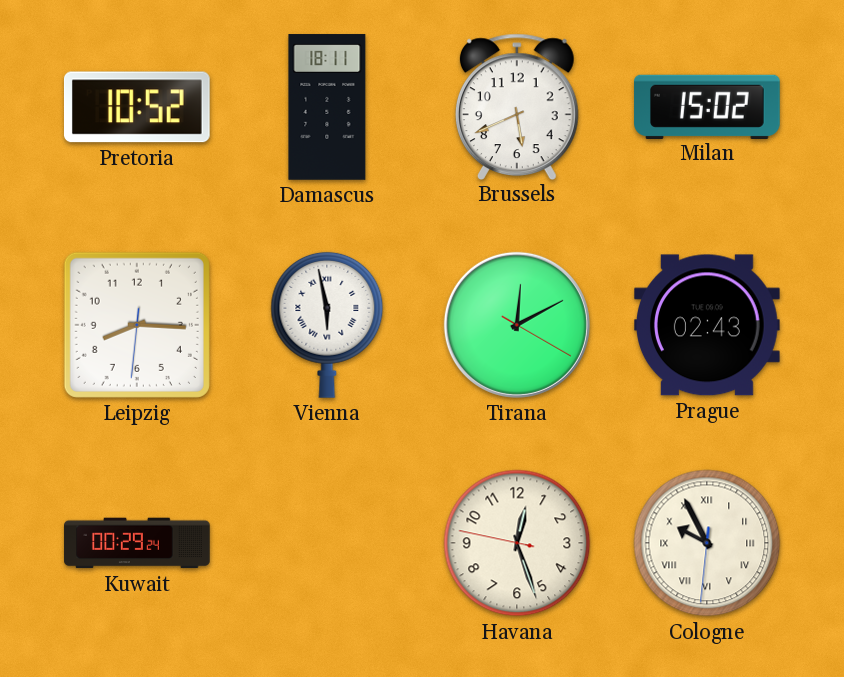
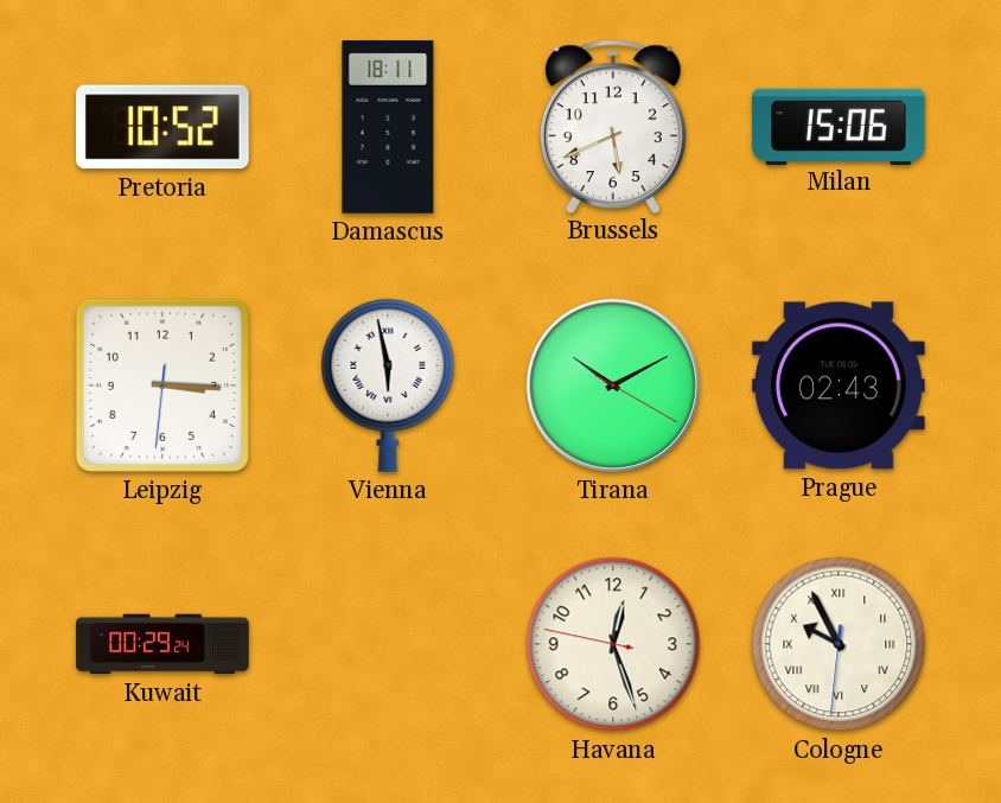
Milan: 15:02 -> 15:06
Leipzig: 8:15 -> 3:15
Tirana: 12:10 -> 10:10
